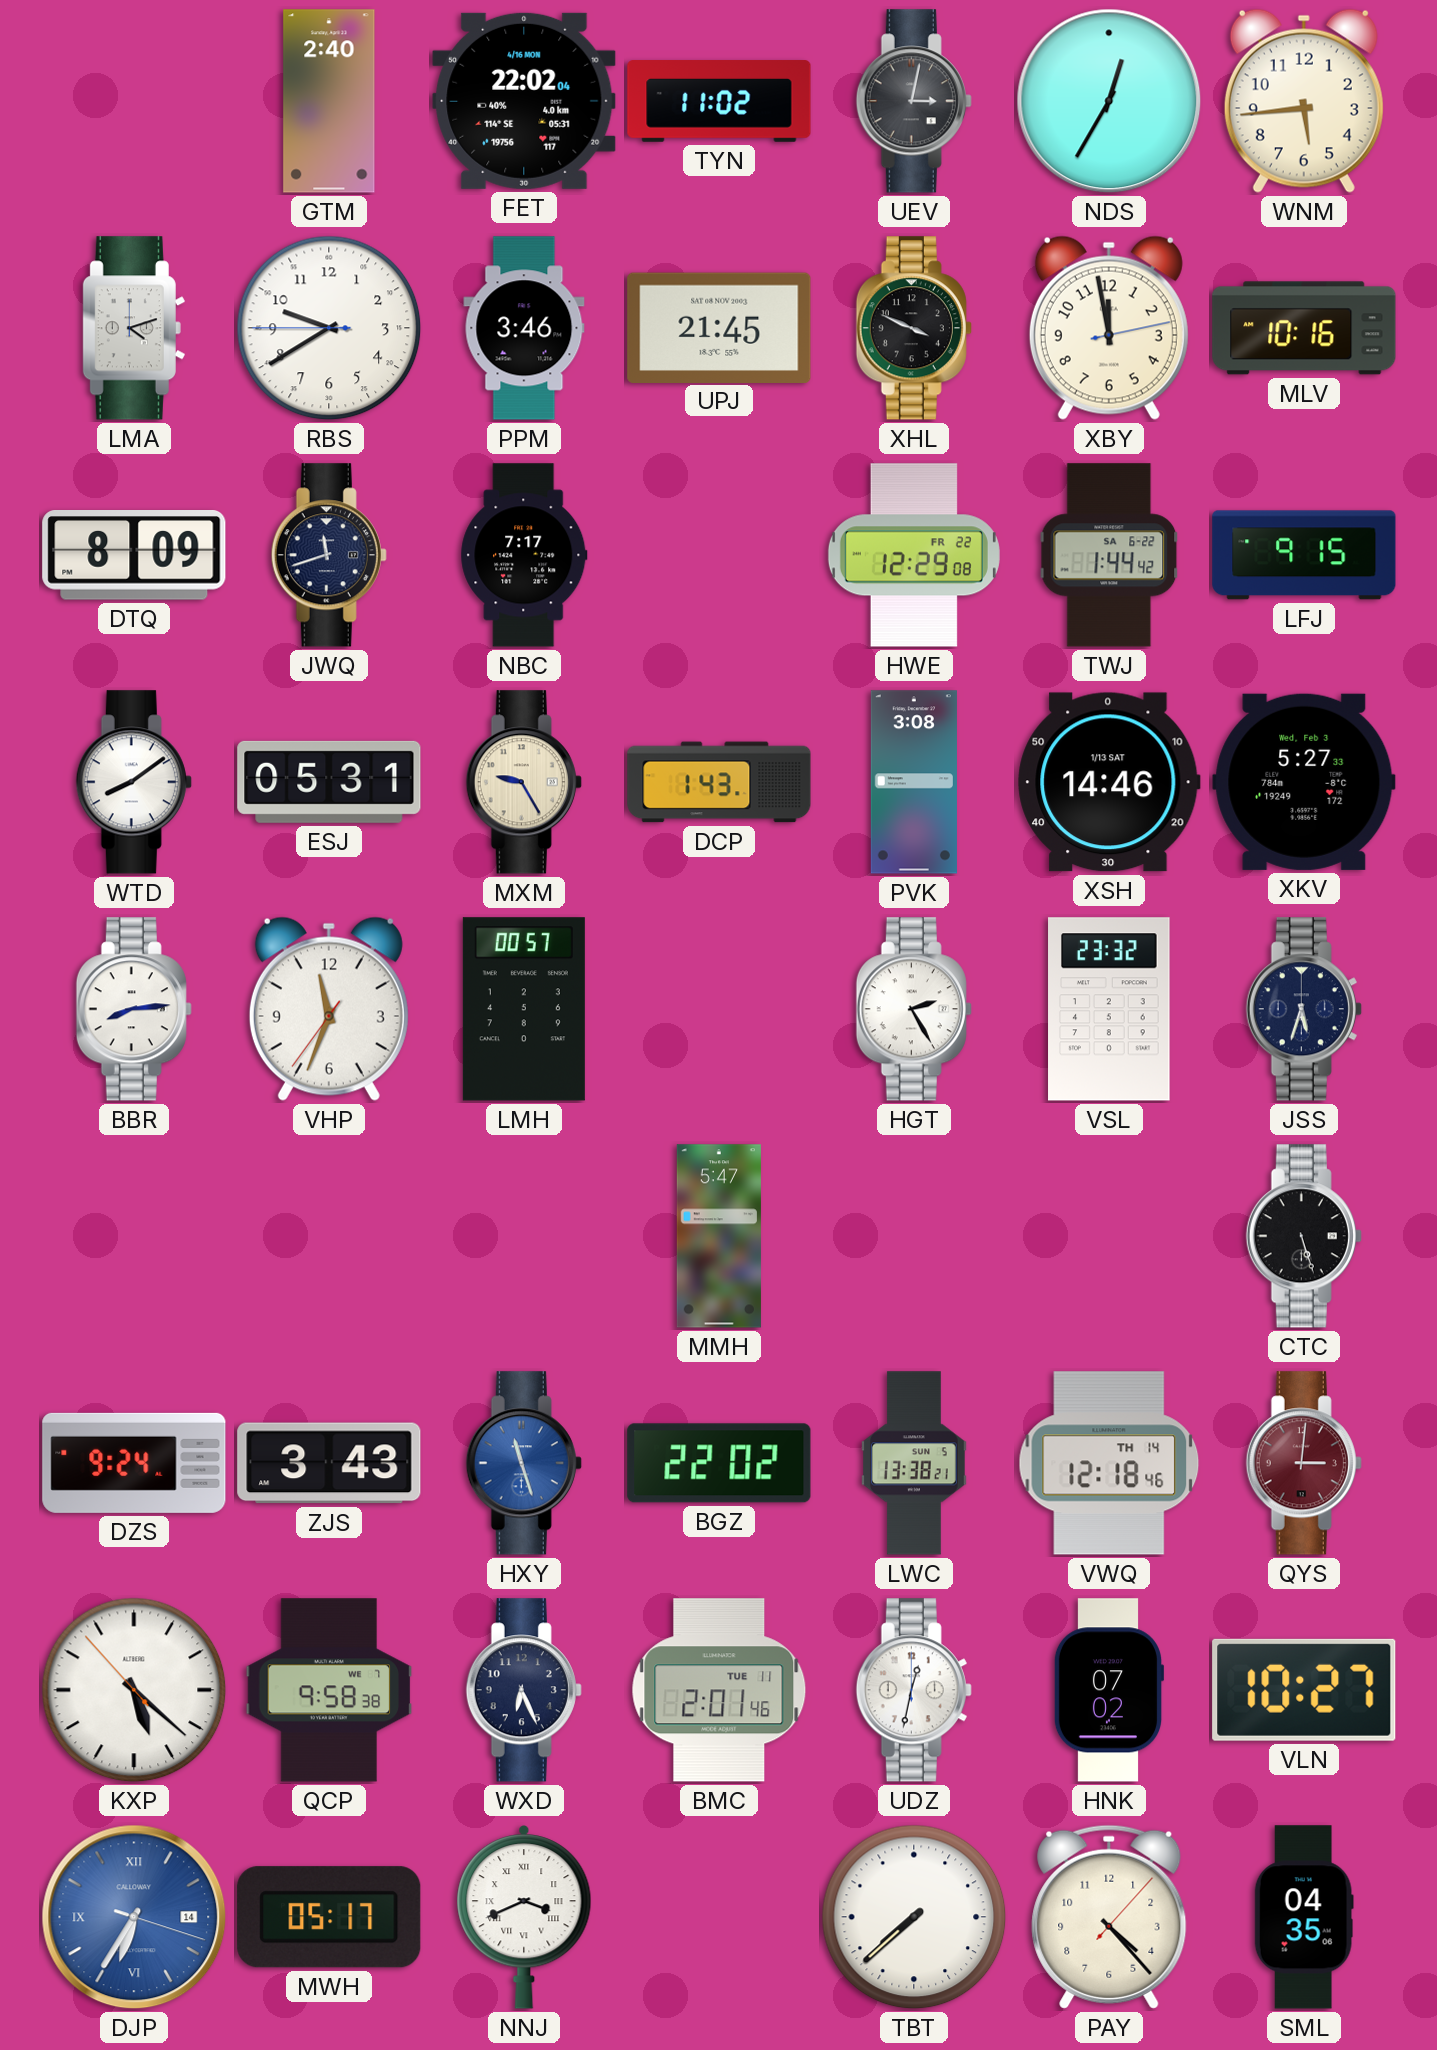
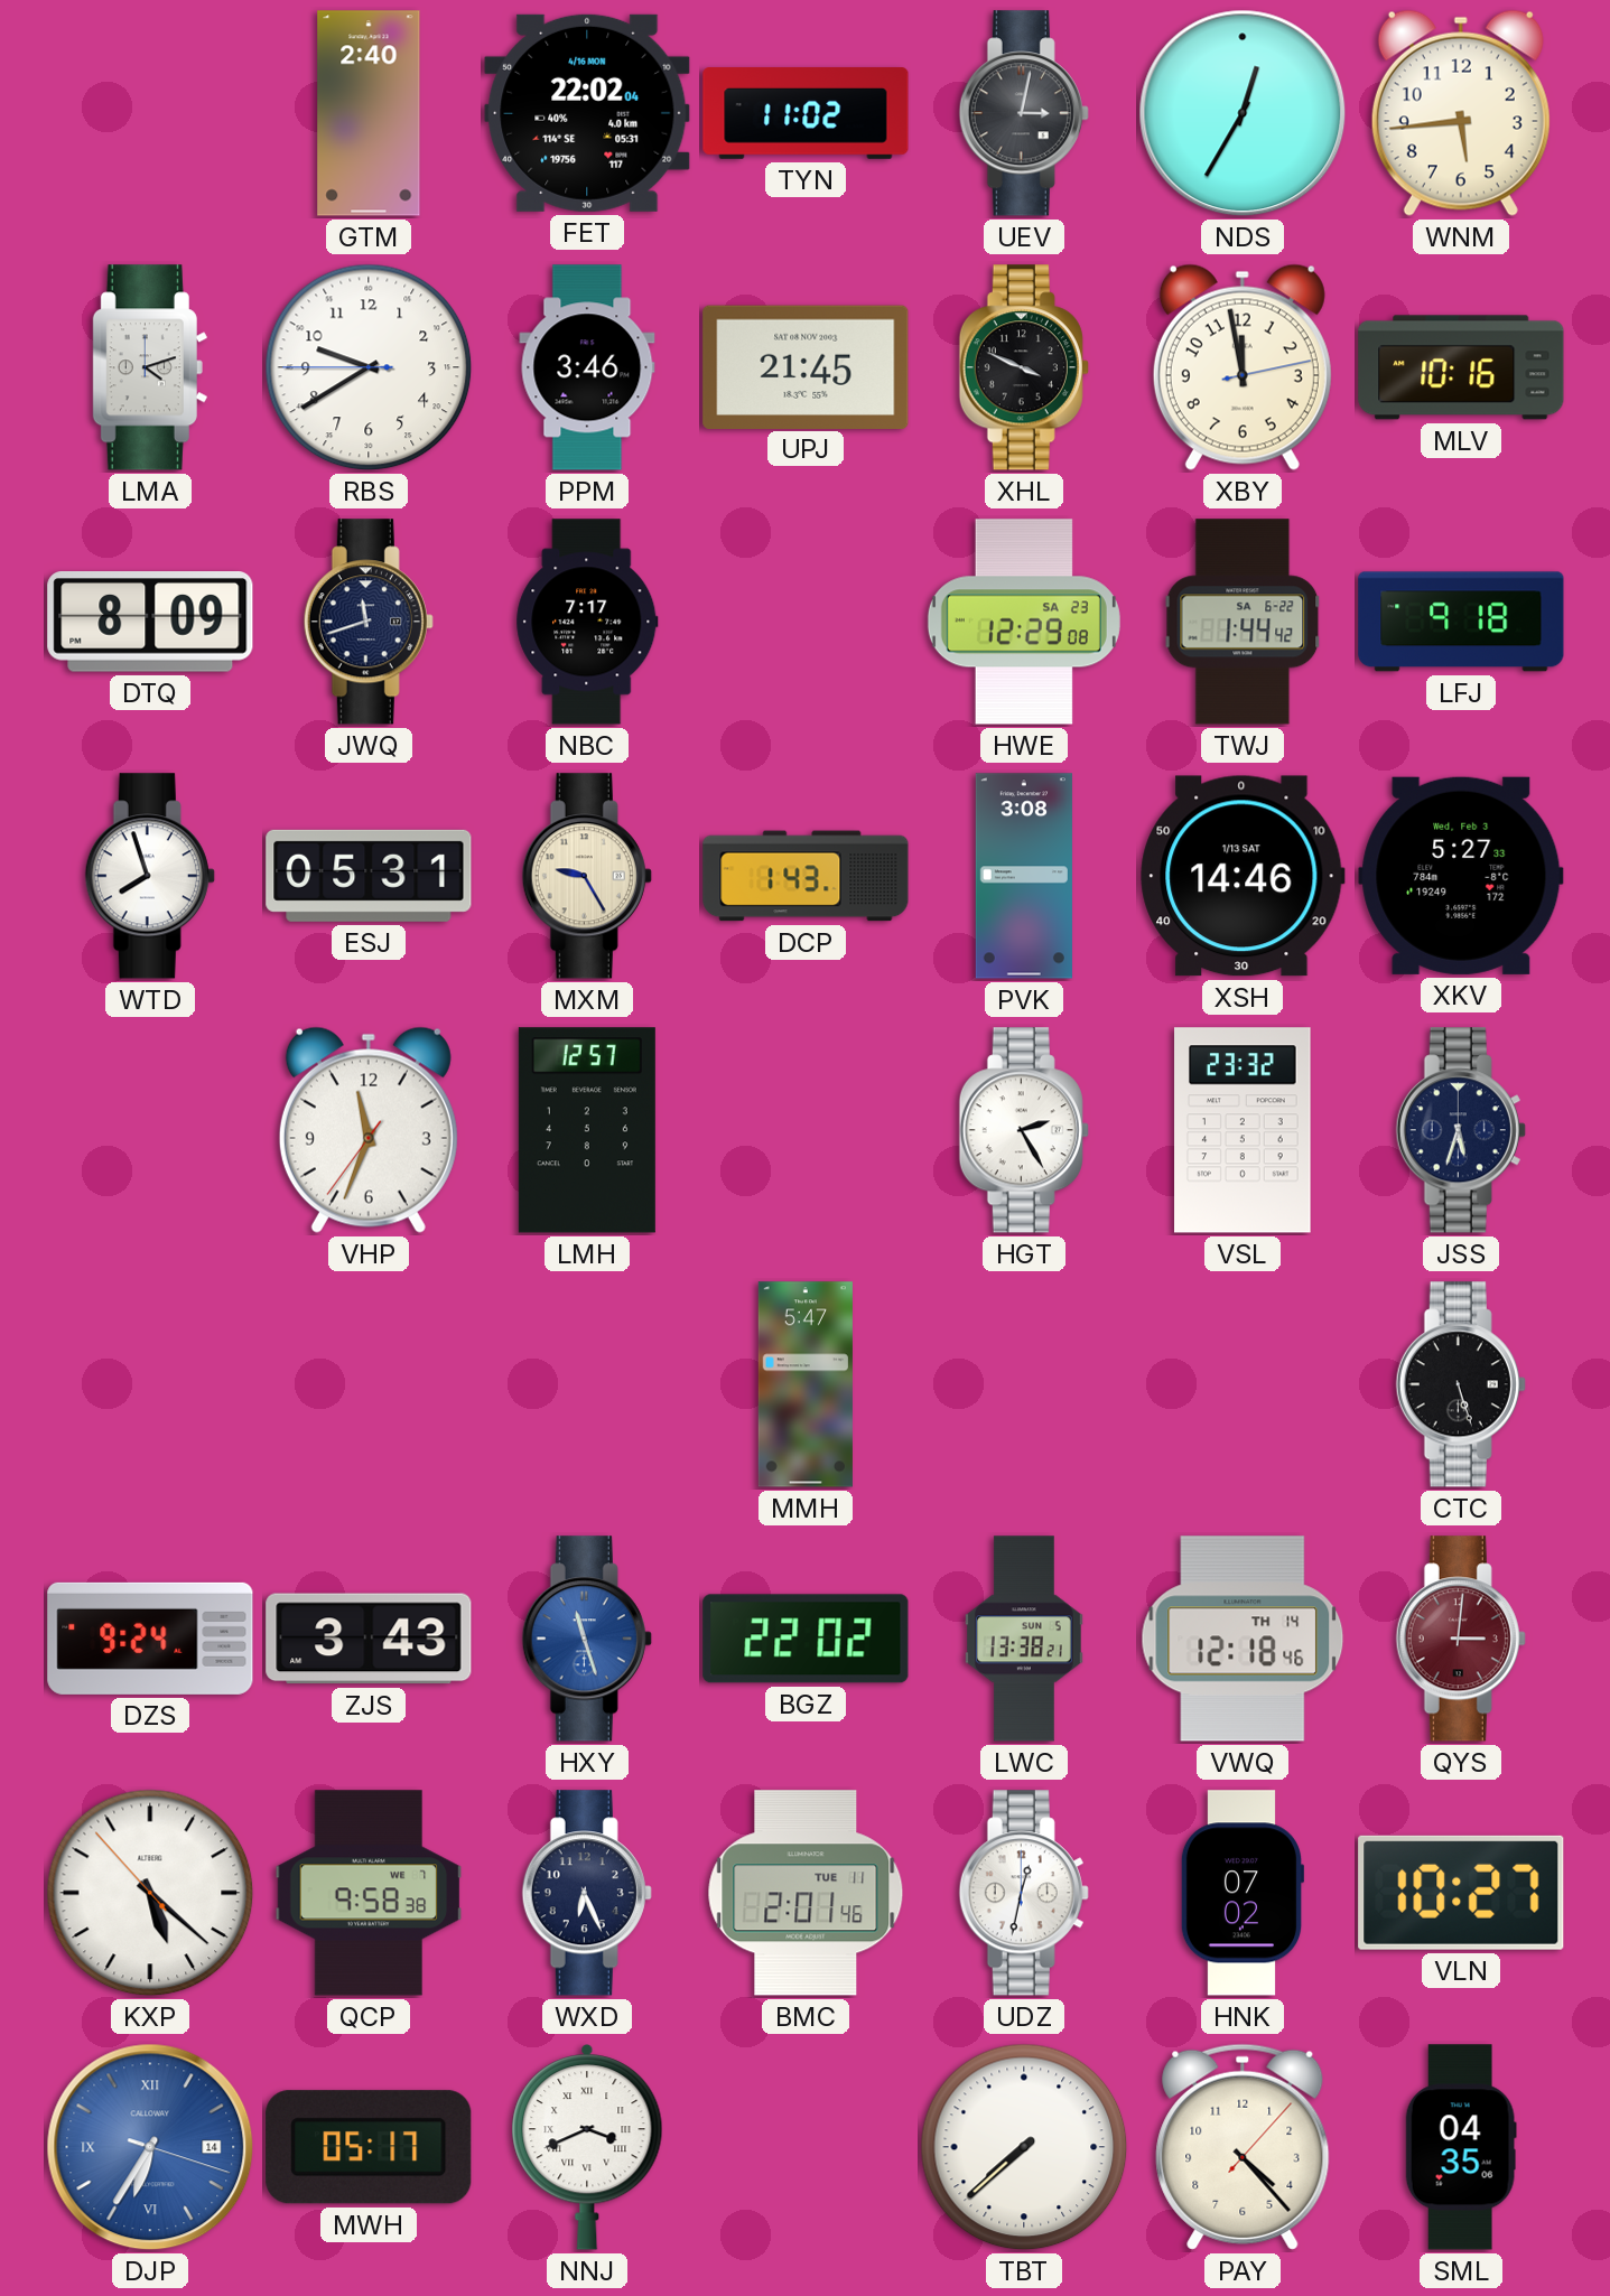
HWE date: FR 22 -> SA 23
LFJ: 9:15 -> 9:18
WTD: 8:09 -> 7:57
BBR: 8:14 -> none
LMH: 00:57 -> 12:57
